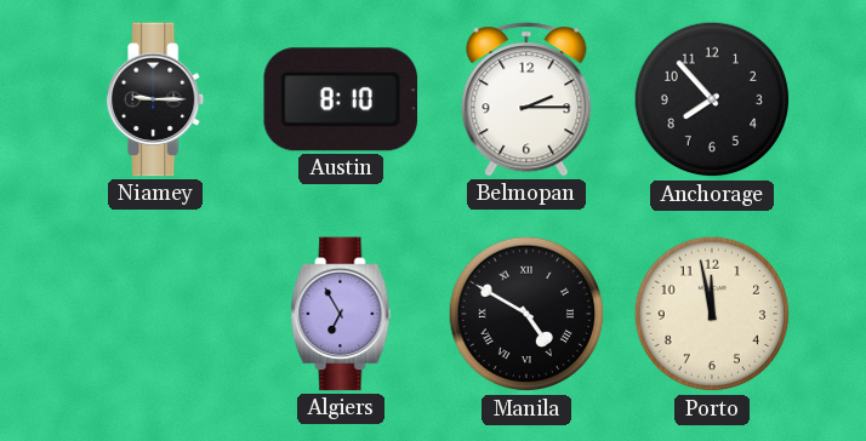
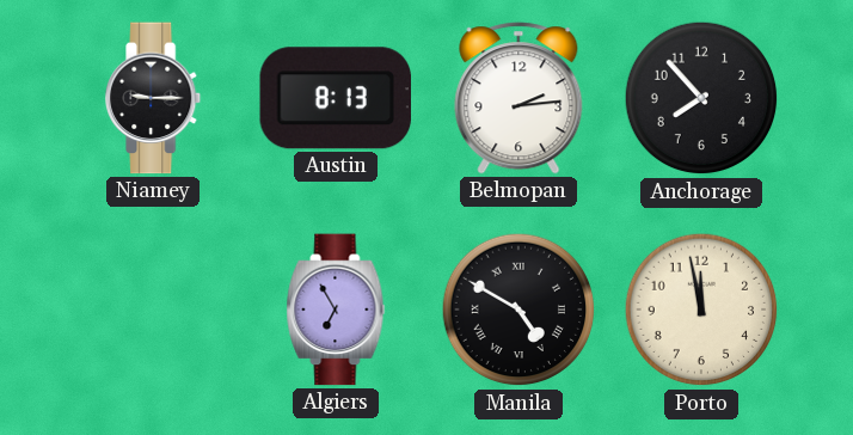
Austin: 8:10 -> 8:13
Belmopan: 2:15 -> 2:14
